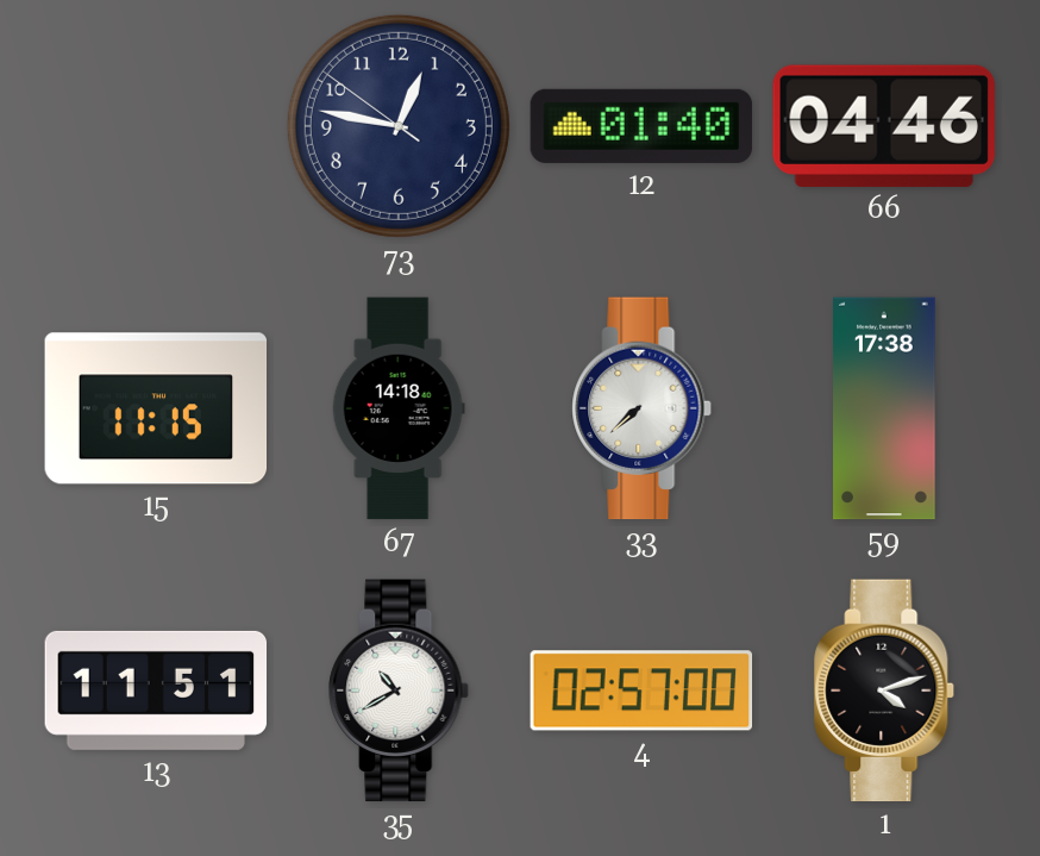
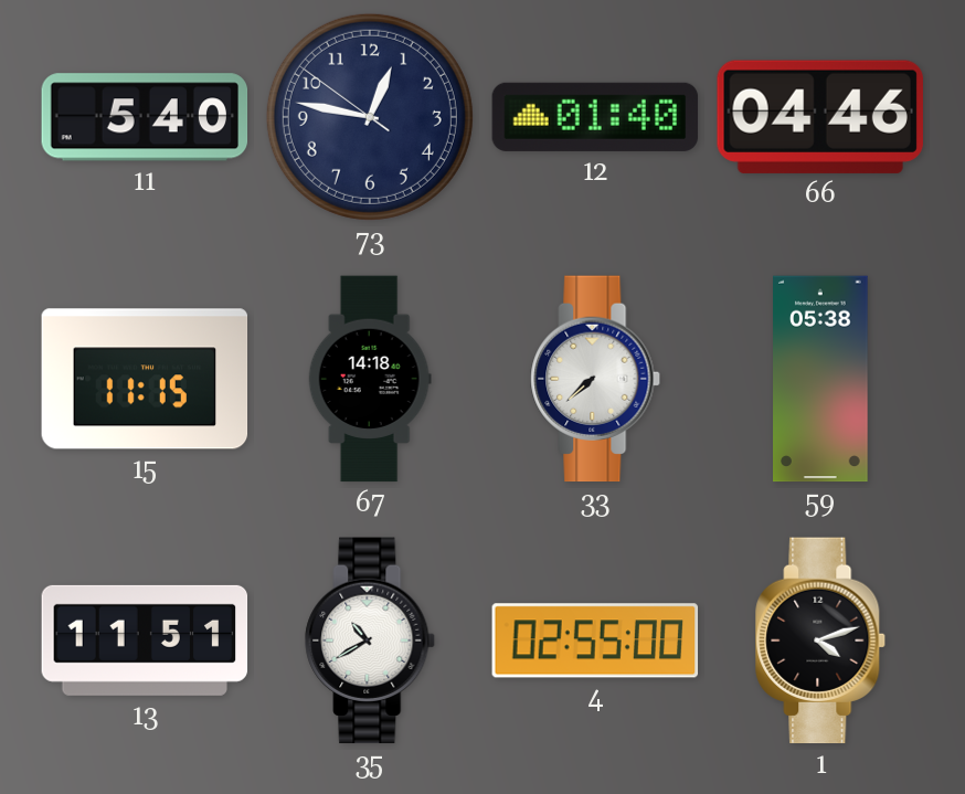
11: none -> 5:40
59: 17:38 -> 05:38
4: 02:57 -> 02:55
